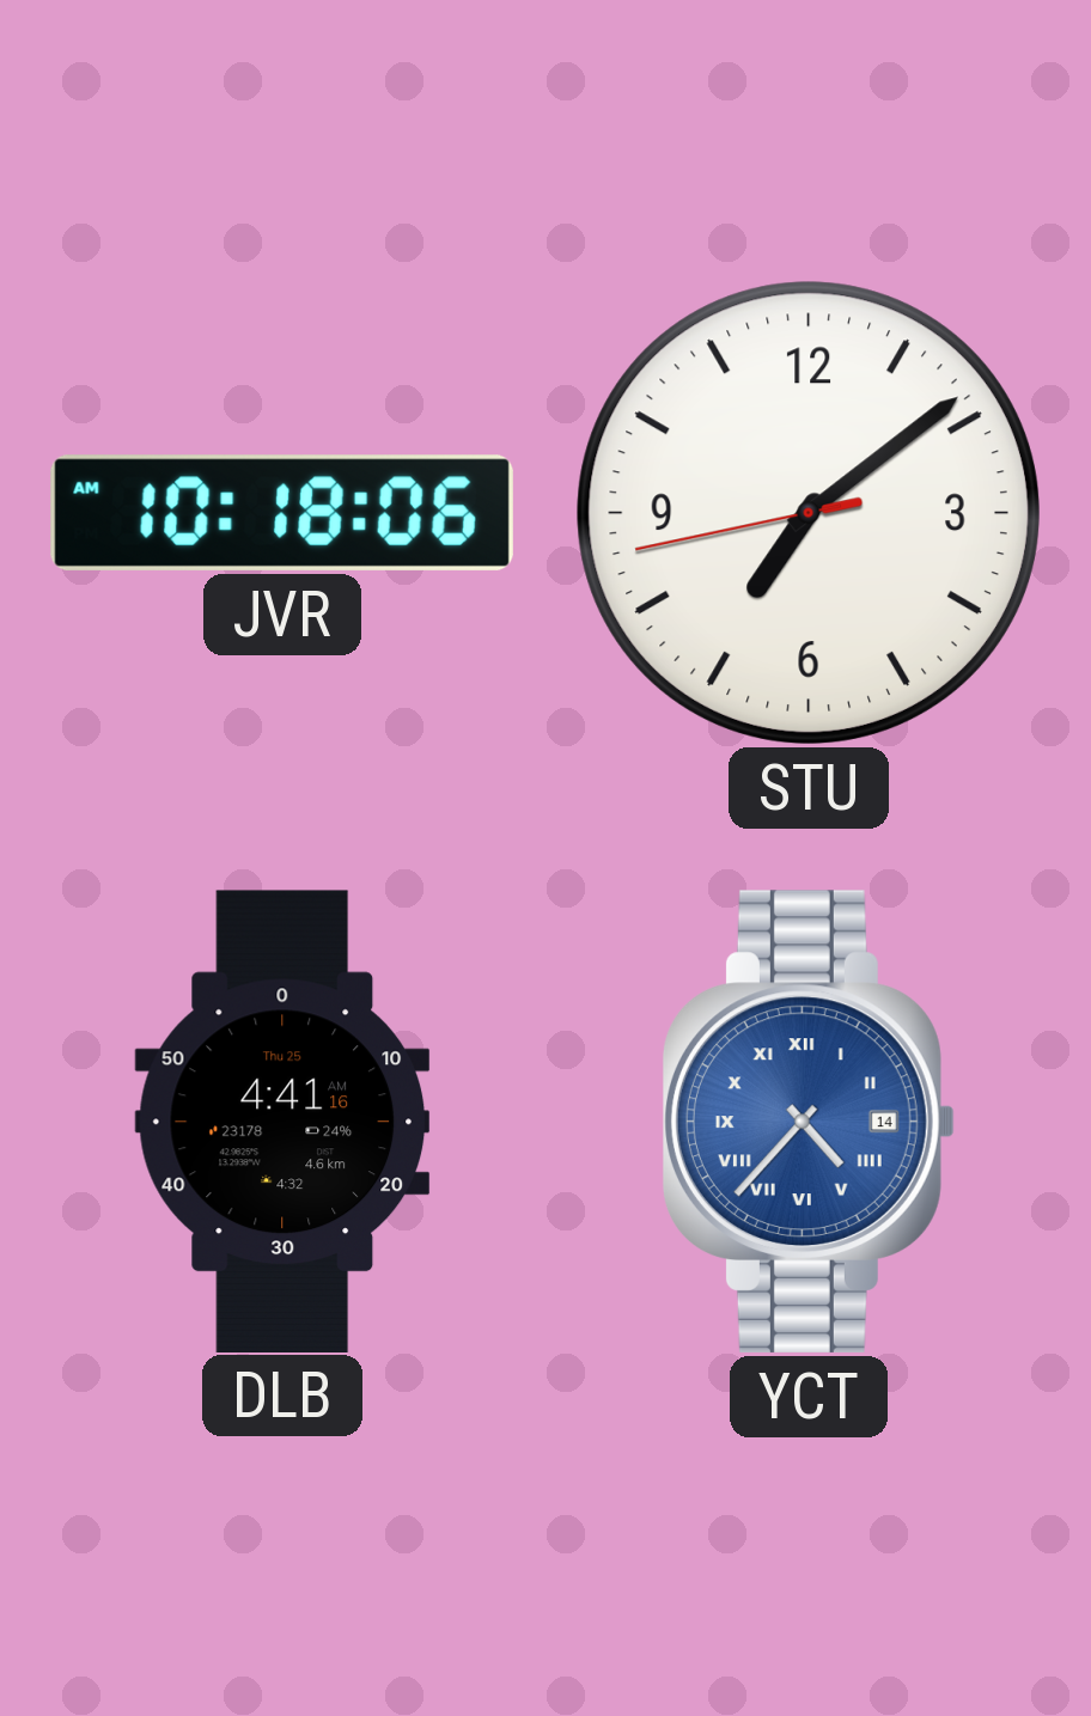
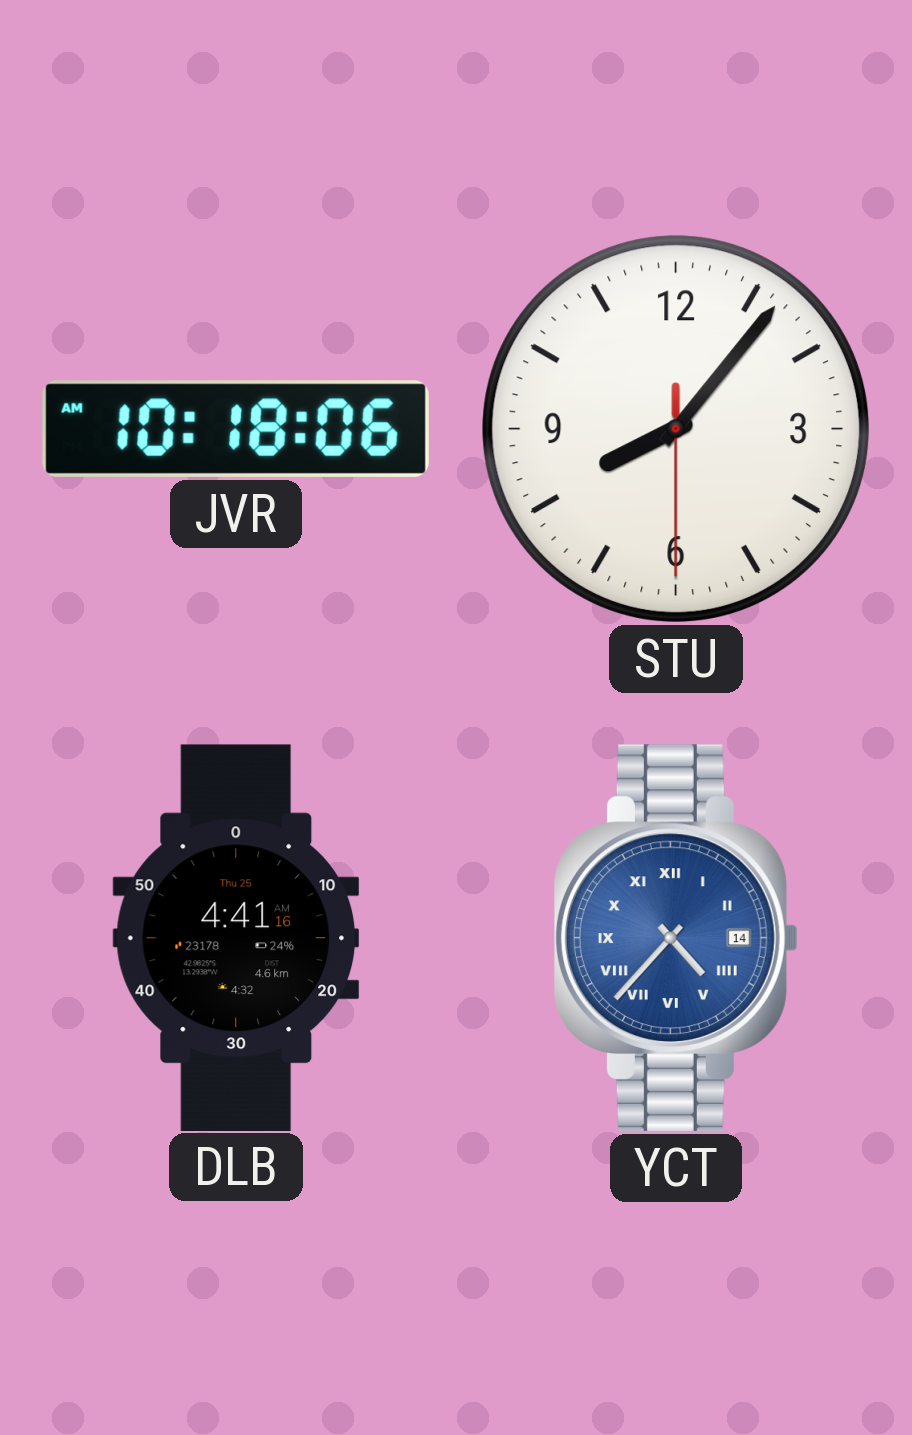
STU: 7:08 -> 8:06
